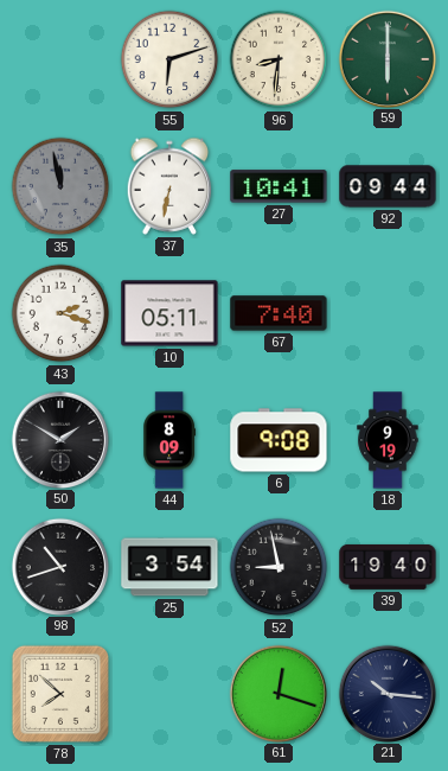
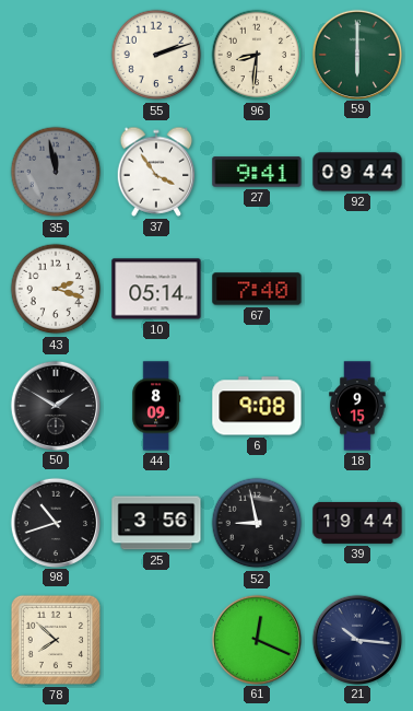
55: 6:12 -> 2:12
37: 6:32 -> 3:54
27: 10:41 -> 9:41
10: 05:11 -> 05:14
18: 9:19 -> 9:15
25: 3:54 -> 3:56
39: 19:40 -> 19:44
61: 12:18 -> 12:19
